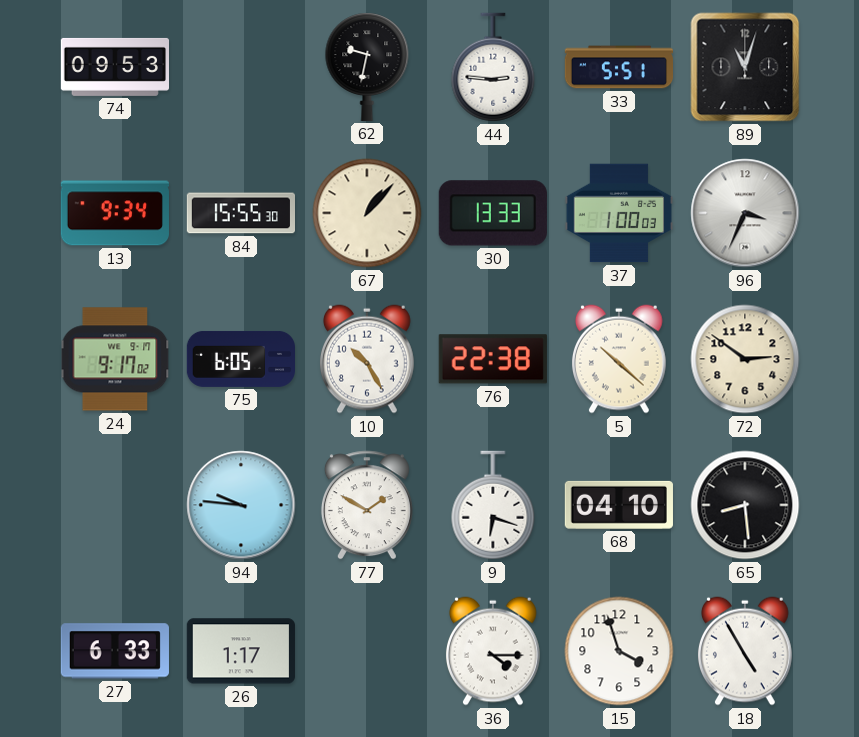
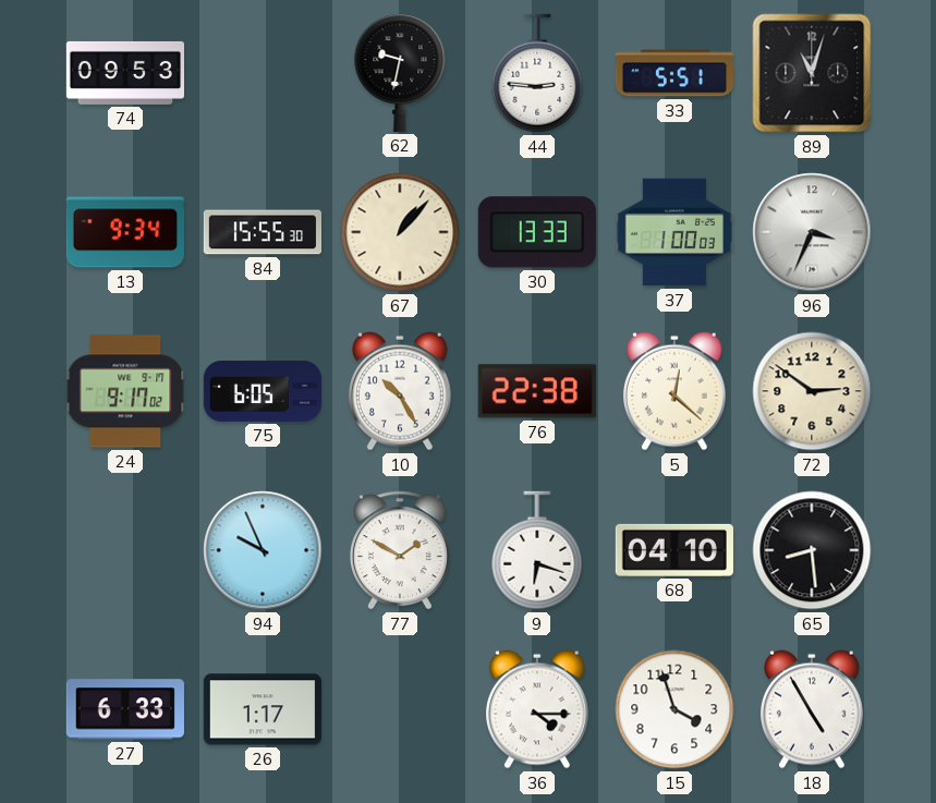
5: 10:22 -> 12:22
94: 9:46 -> 9:56
